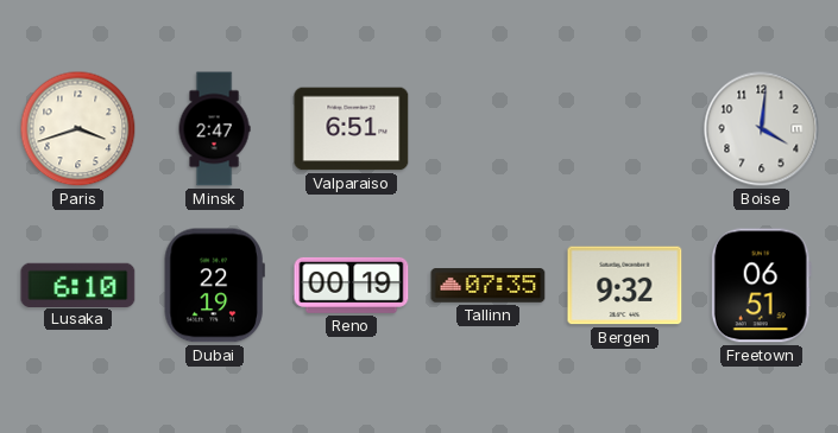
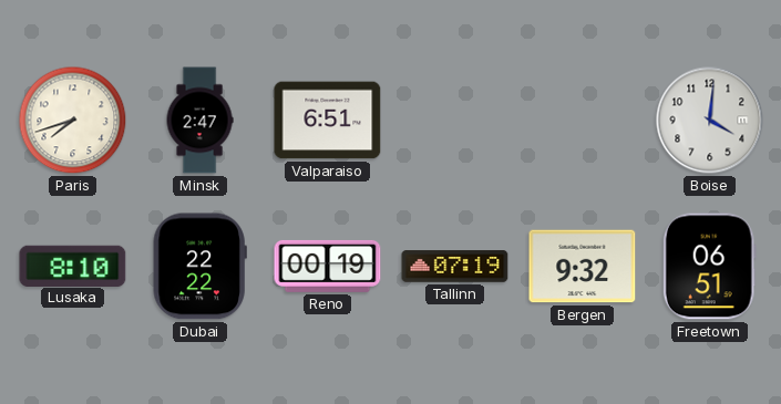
Paris: 3:42 -> 7:42
Lusaka: 6:10 -> 8:10
Dubai: 22:19 -> 22:22
Tallinn: 07:35 -> 07:19
